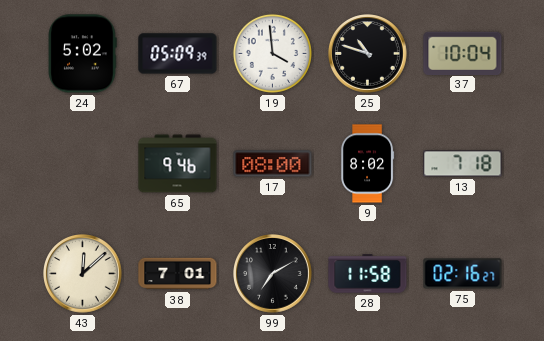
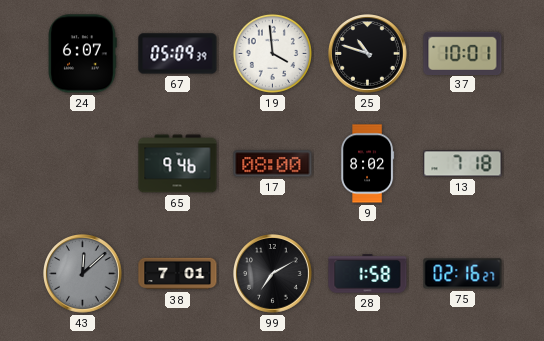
24: 5:02 -> 6:07
37: 10:04 -> 10:01
43 dial: cream -> grey
28: 11:58 -> 1:58
